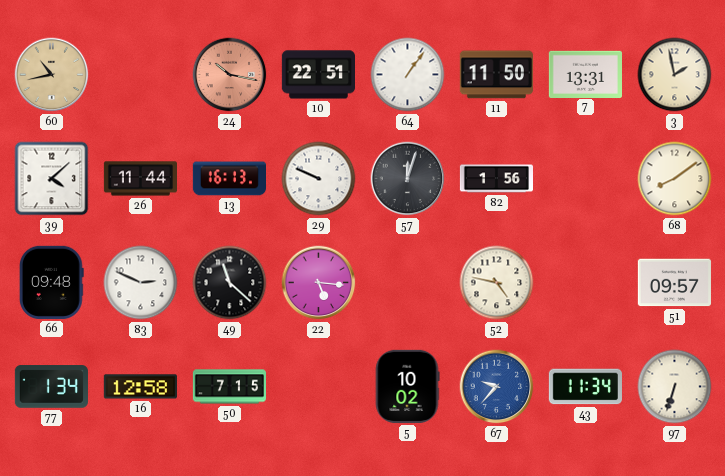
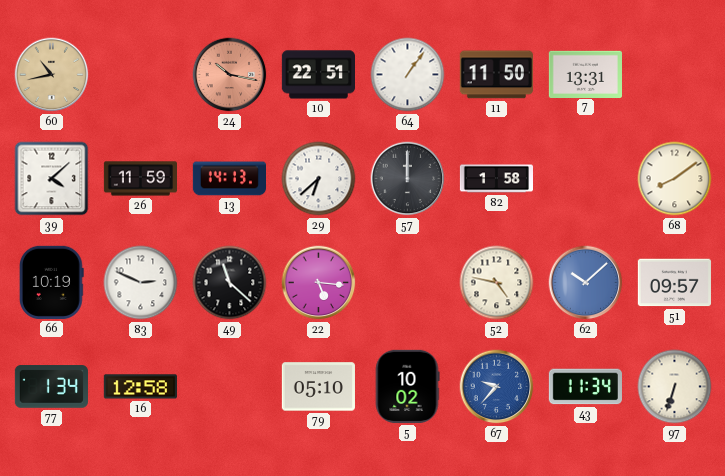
3: 1:58 -> none
26: 11:44 -> 11:59
13: 16:13 -> 14:13
29: 9:49 -> 6:38
57: 12:03 -> 12:00
82: 1:56 -> 1:58
66: 09:48 -> 10:19
62: none -> 10:08
50: 7:15 -> none
79: none -> 05:10
